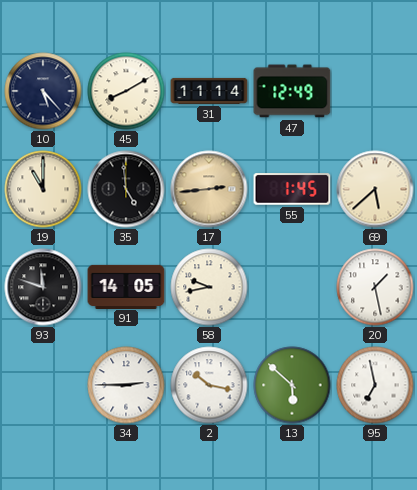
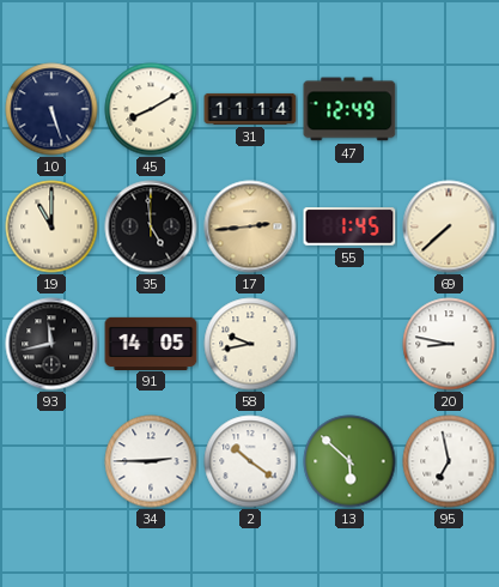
10: 5:23 -> 5:27
69: 5:38 -> 7:38
93: 11:48 -> 11:43
20: 1:28 -> 8:47
2: 10:17 -> 10:21
